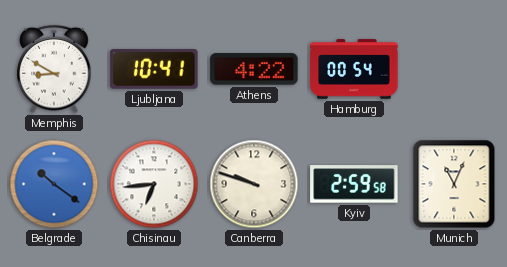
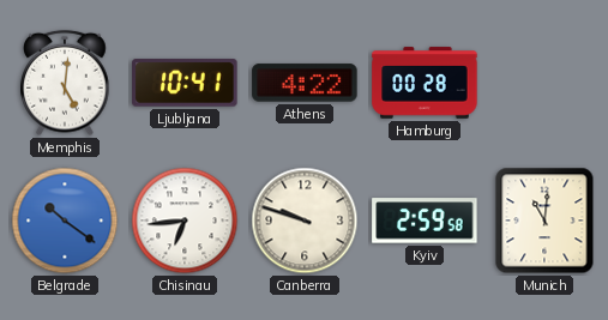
Memphis: 8:50 -> 5:01
Hamburg: 00:54 -> 00:28
Munich: 11:04 -> 11:01
